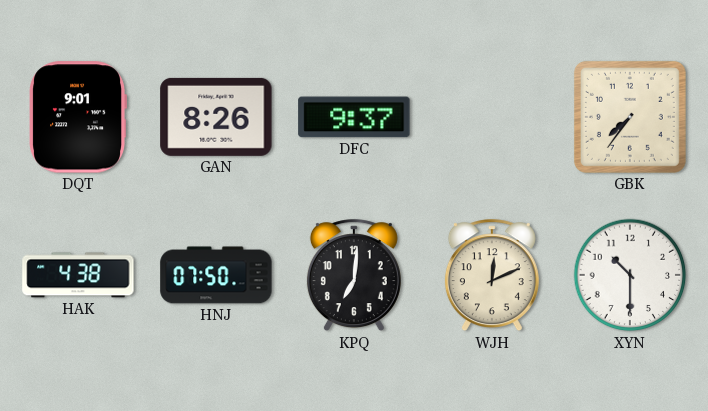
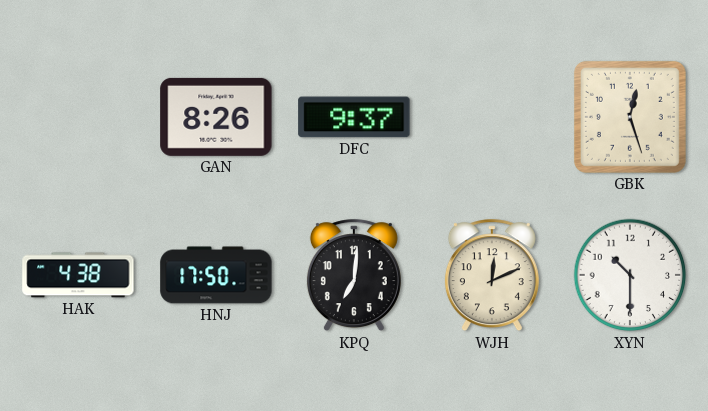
DQT: 9:01 -> none
GBK: 7:36 -> 12:27
HNJ: 07:50 -> 17:50
